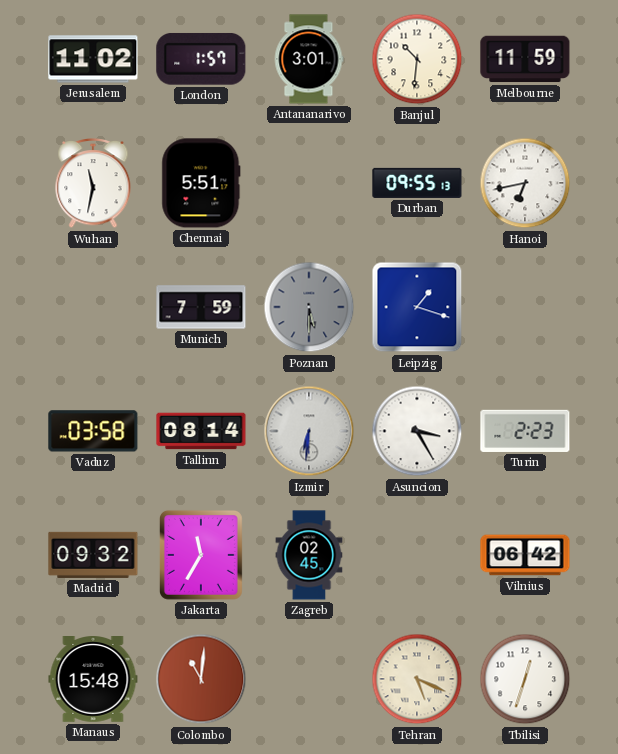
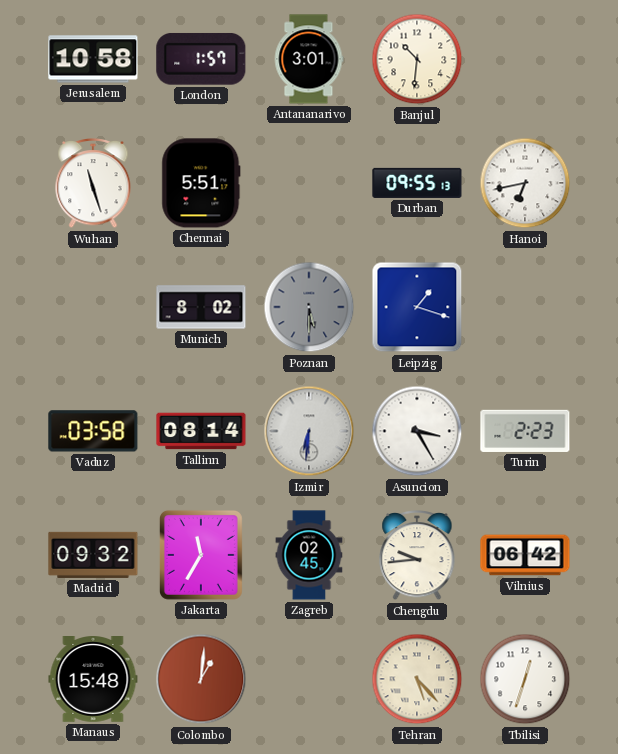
Jerusalem: 11:02 -> 10:58
Melbourne: 11:59 -> none
Wuhan: 11:32 -> 11:27
Munich: 7:59 -> 8:02
Chengdu: none -> 9:44
Colombo: 11:01 -> 1:01
Tehran: 5:19 -> 5:23
